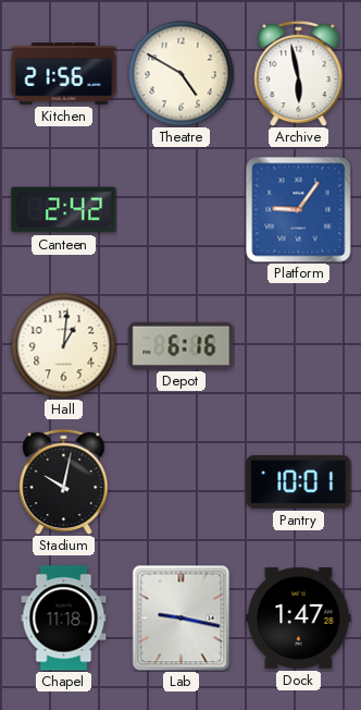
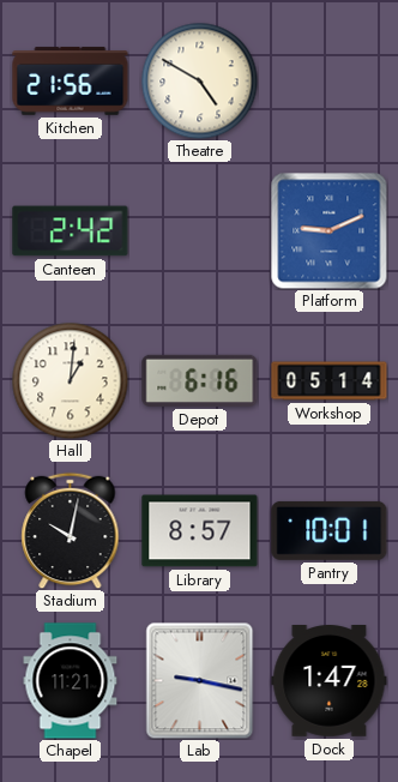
Archive: 5:58 -> none
Platform: 9:06 -> 9:11
Workshop: none -> 05:14
Library: none -> 8:57
Chapel: 11:18 -> 11:21
